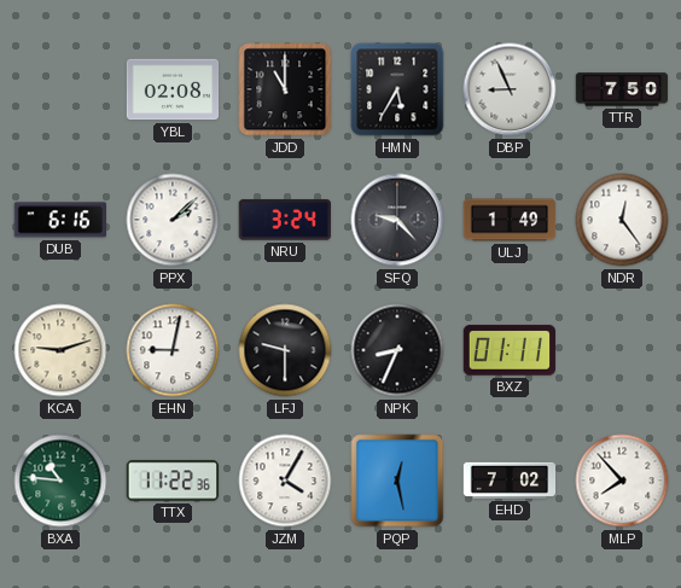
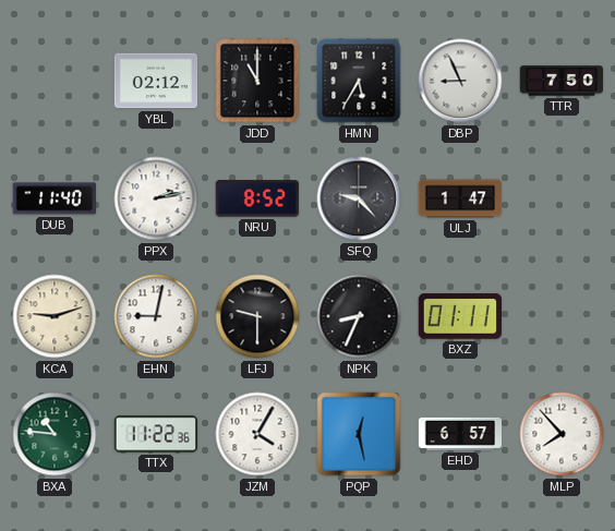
YBL: 02:08 -> 02:12
DUB: 6:16 -> 11:40
PPX: 2:08 -> 2:13
NRU: 3:24 -> 8:52
ULJ: 1:49 -> 1:47
NDR: 12:24 -> none
EHD: 7:02 -> 6:57
